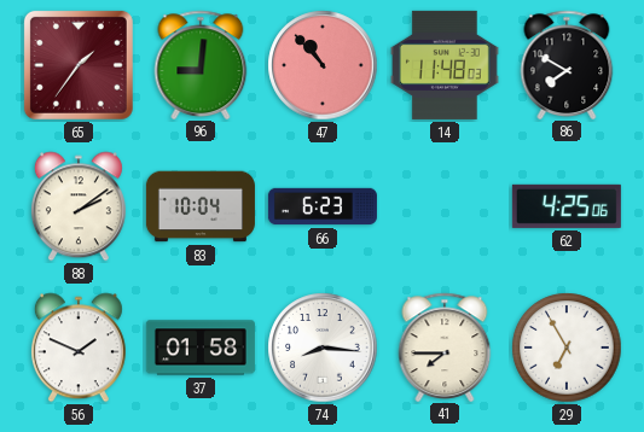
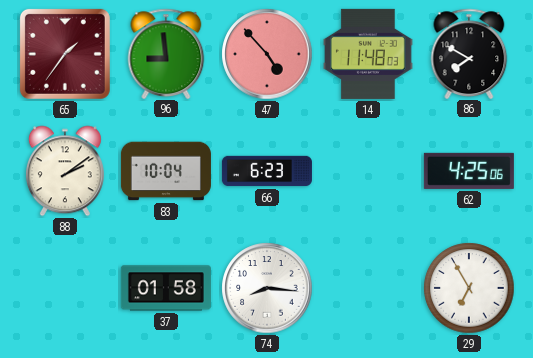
96: 9:01 -> 8:59
47: 10:53 -> 4:53
56: 1:49 -> none
41: 7:45 -> none
